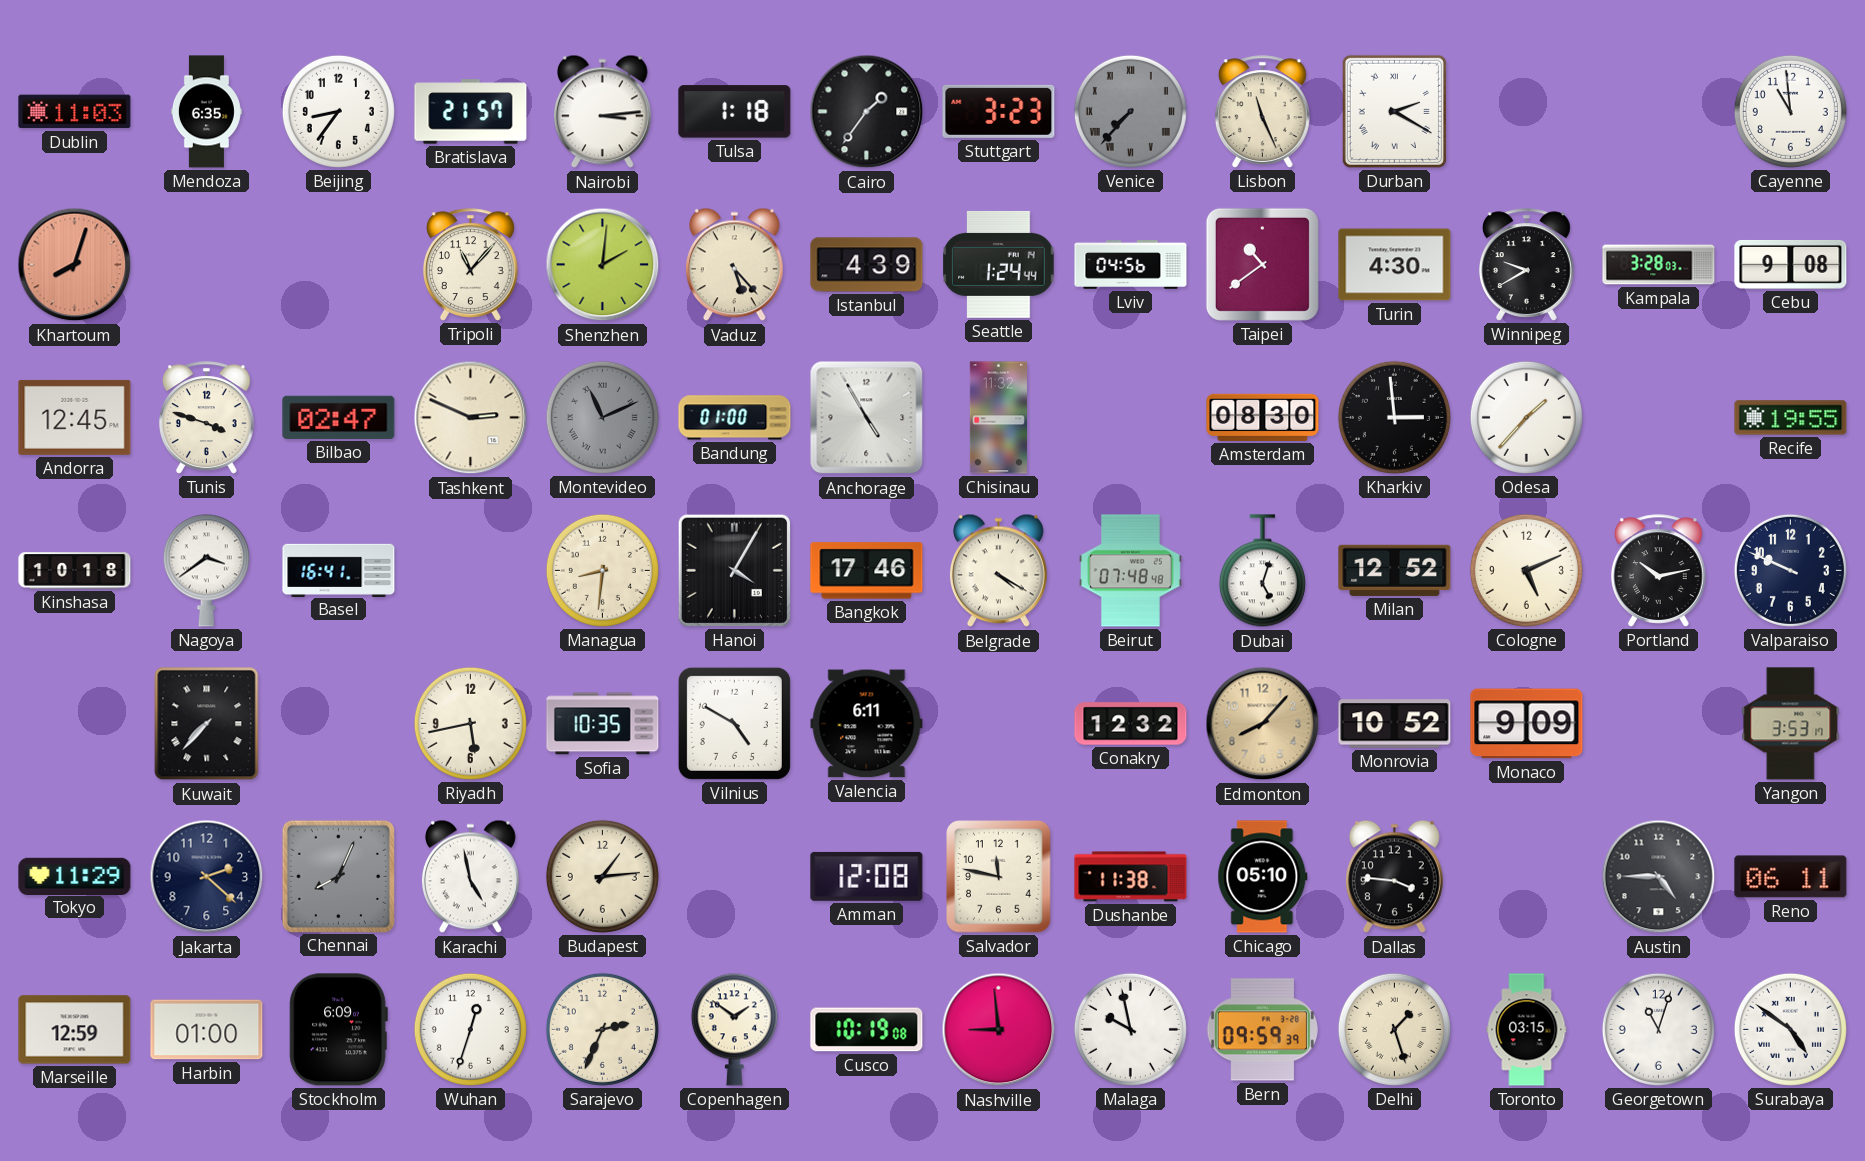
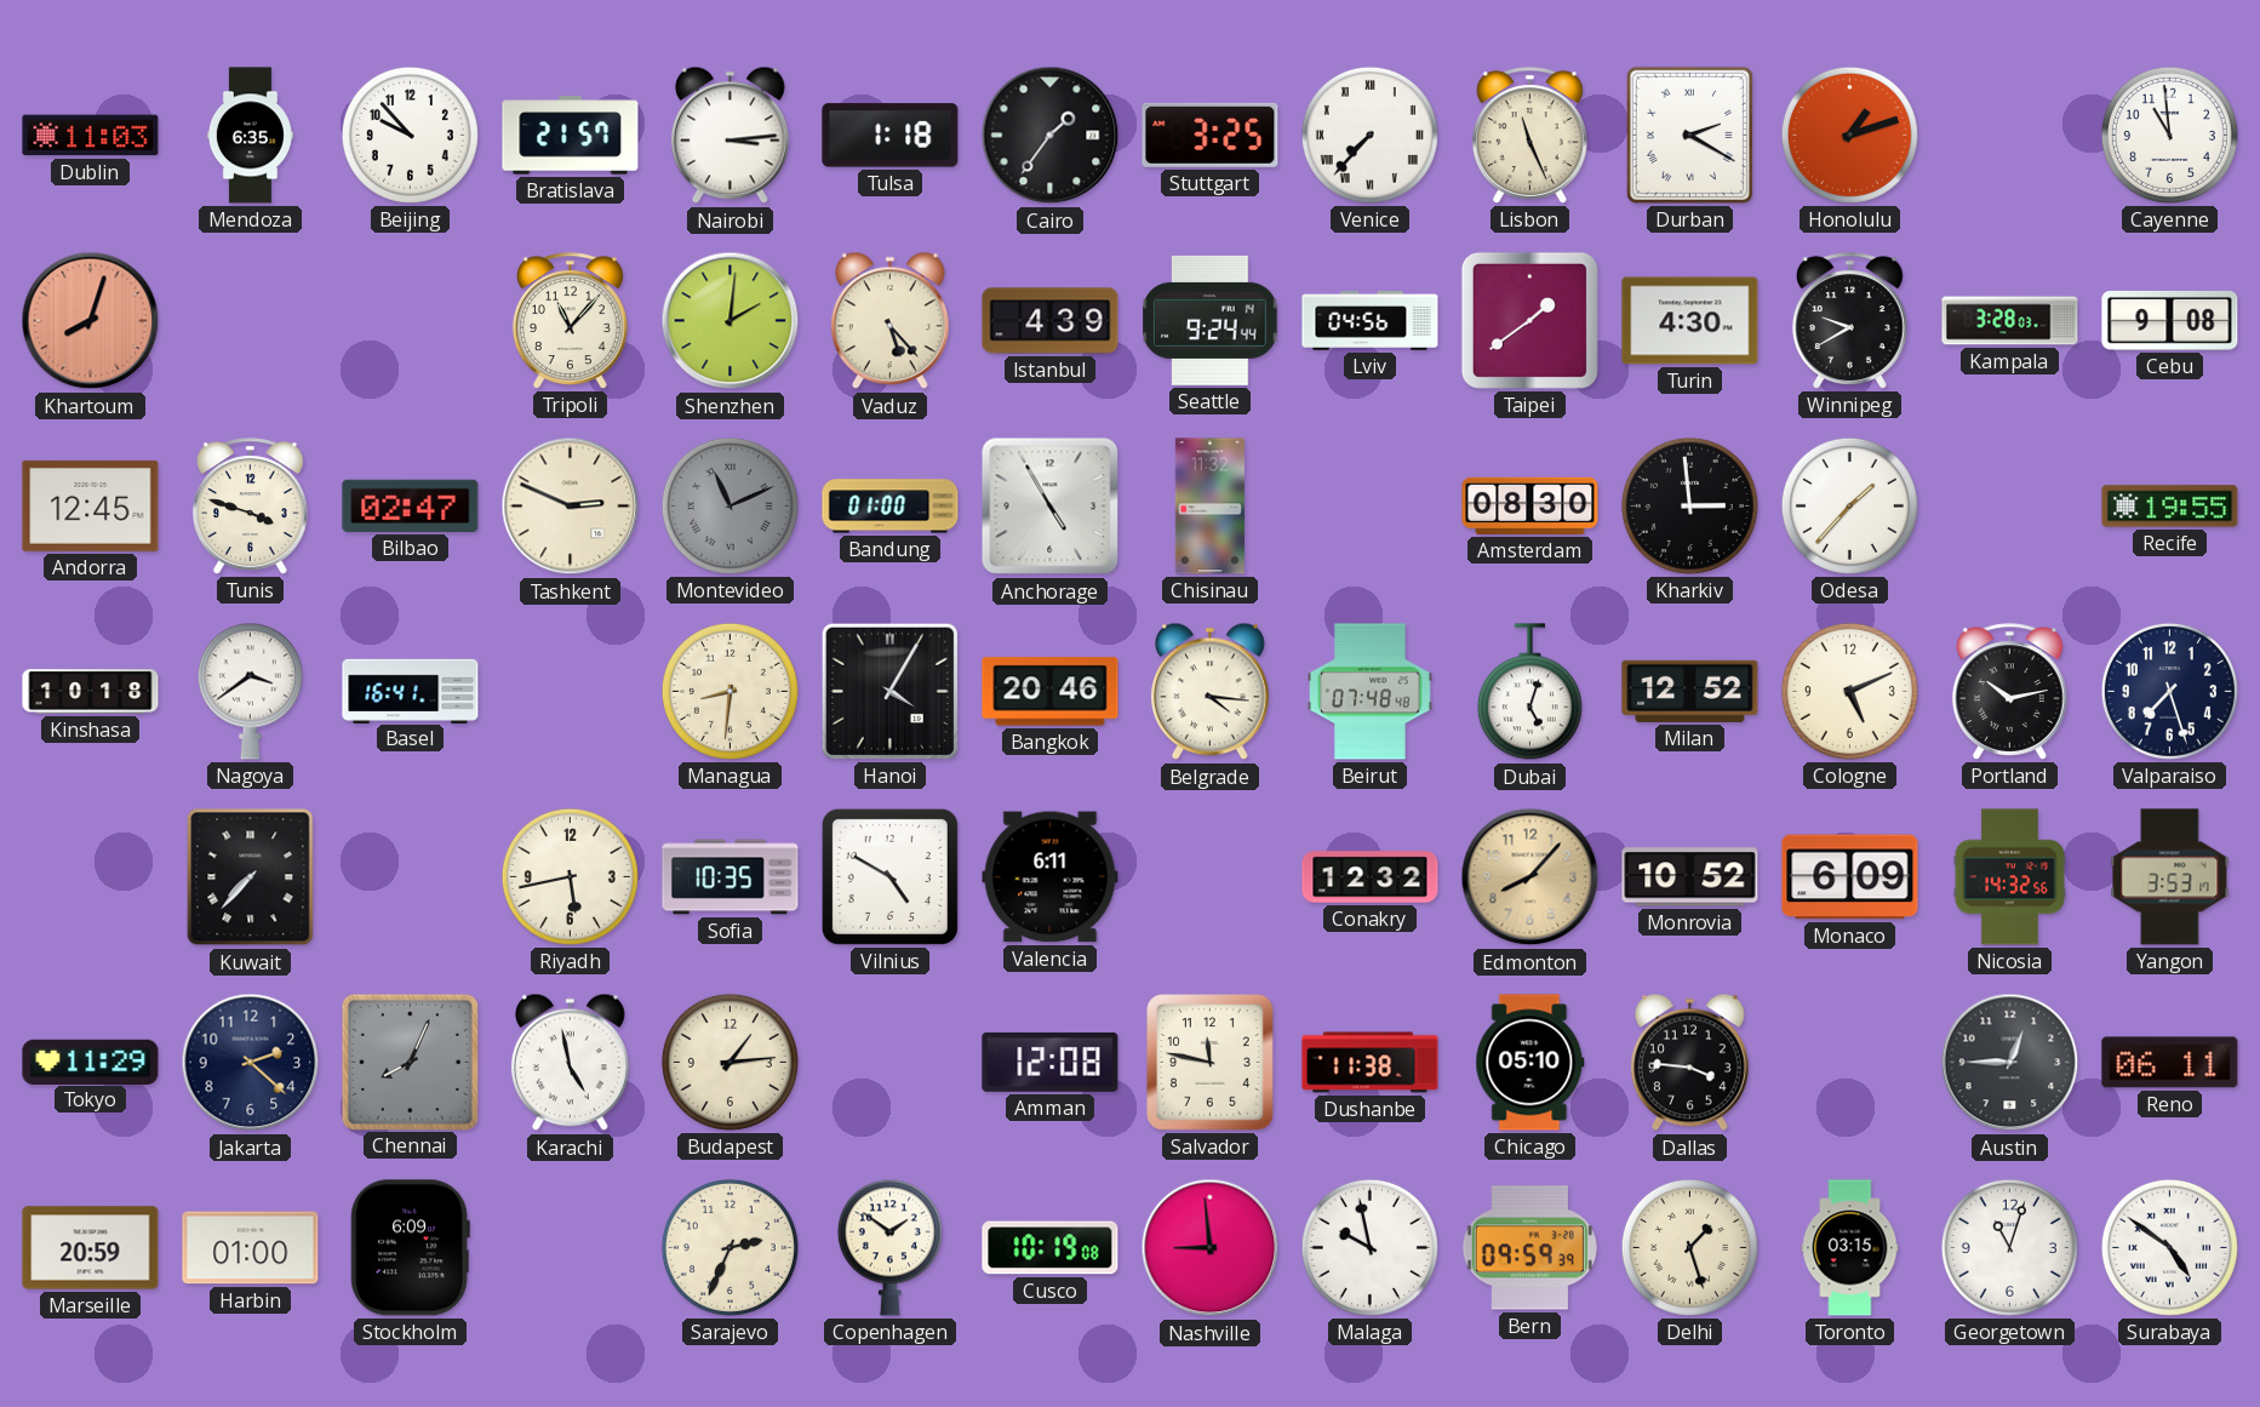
Beijing: 8:36 -> 9:53
Stuttgart: 3:23 -> 3:25
Venice dial: grey -> white
Honolulu: none -> 1:12
Seattle: 1:24 -> 9:24
Taipei: 10:39 -> 1:39
Bangkok: 17:46 -> 20:46
Belgrade: 4:20 -> 4:16
Valparaiso: 9:49 -> 7:27
Monaco: 9:09 -> 6:09
Nicosia: none -> 14:32
Austin: 4:45 -> 12:45
Marseille: 12:59 -> 20:59
Wuhan: 12:33 -> none
